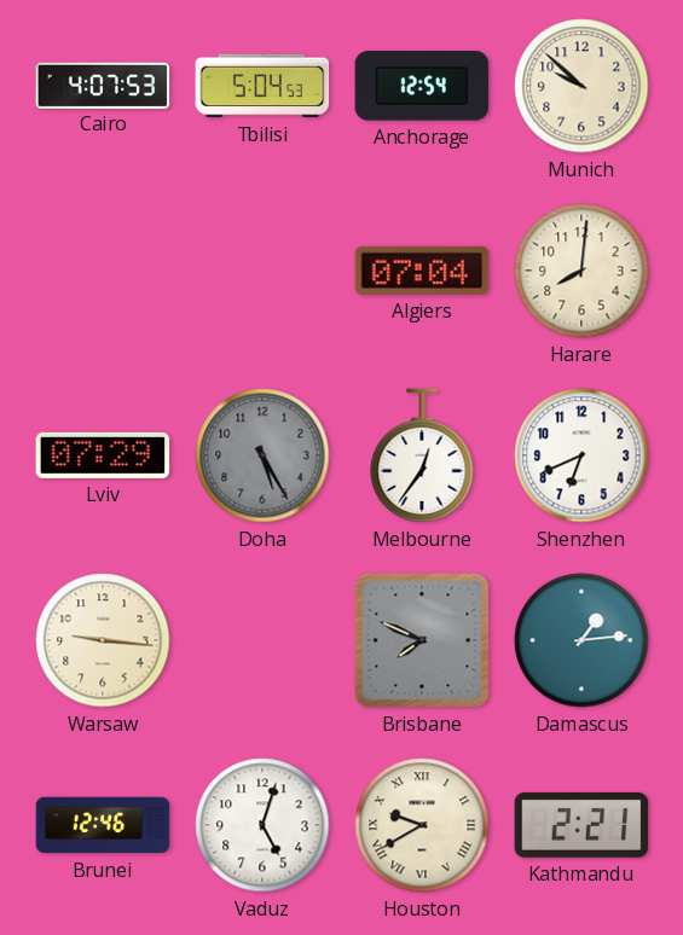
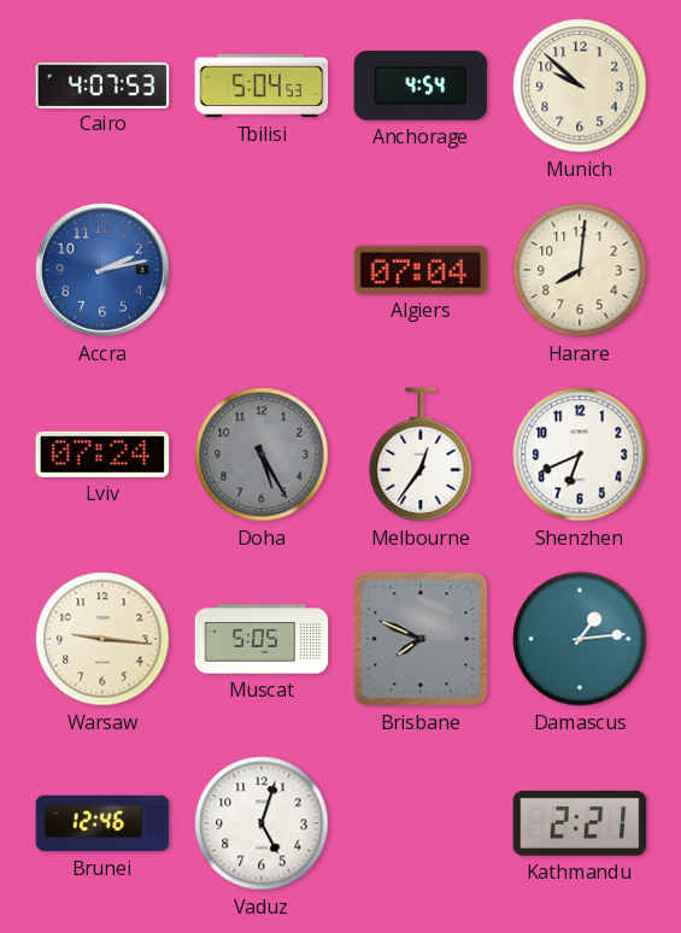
Anchorage: 12:54 -> 4:54
Accra: none -> 2:13
Lviv: 07:29 -> 07:24
Muscat: none -> 5:05
Houston: 9:40 -> none
